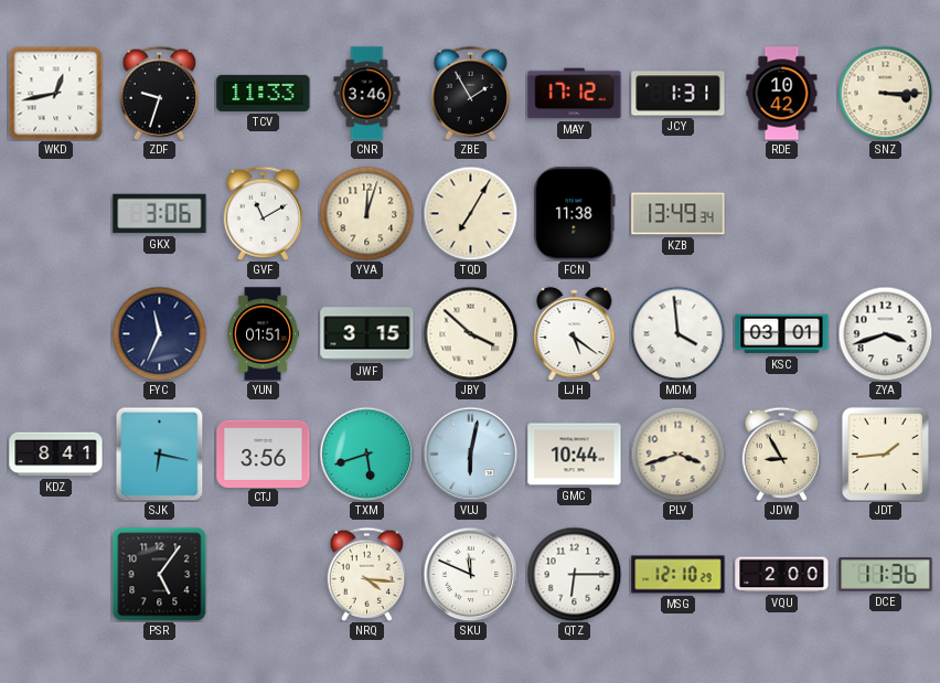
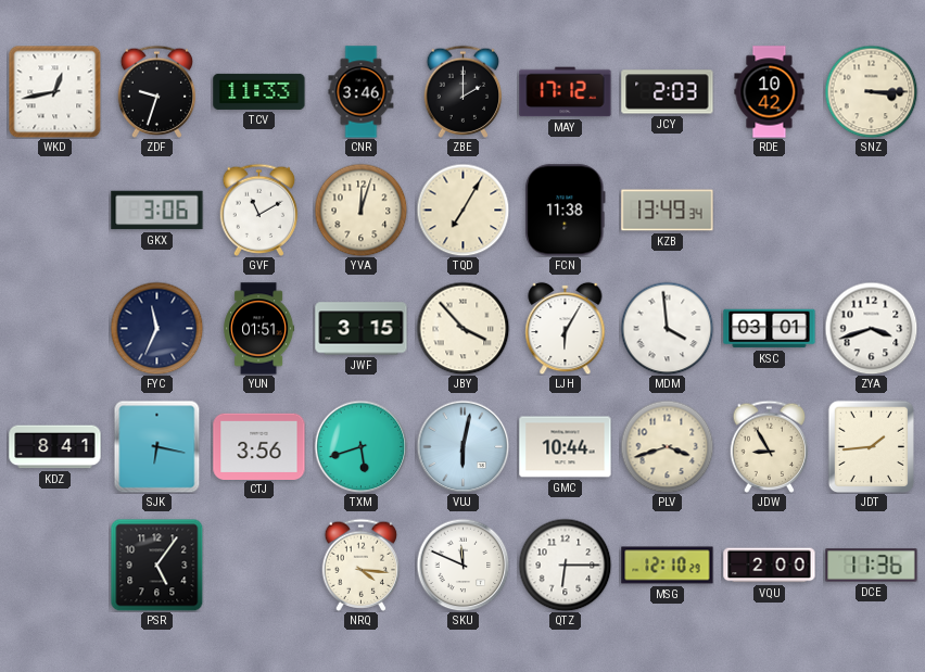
ZBE: 1:55 -> 2:00
JCY: 1:31 -> 2:03
JBY: 3:52 -> 3:53
LJH: 5:21 -> 6:05
